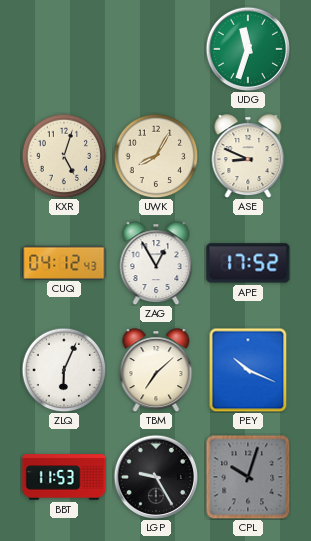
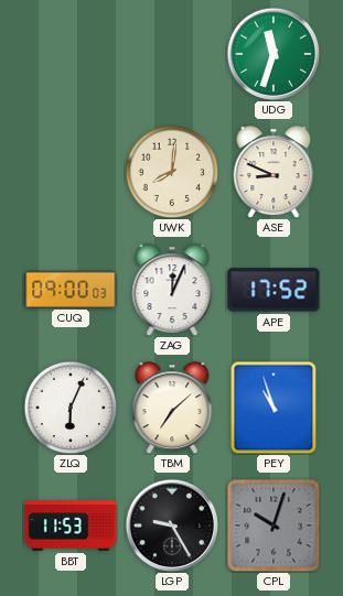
KXR: 5:03 -> none
UWK: 8:05 -> 8:01
CUQ: 04:12 -> 09:00
ZAG: 12:55 -> 12:04
PEY: 10:19 -> 10:57
